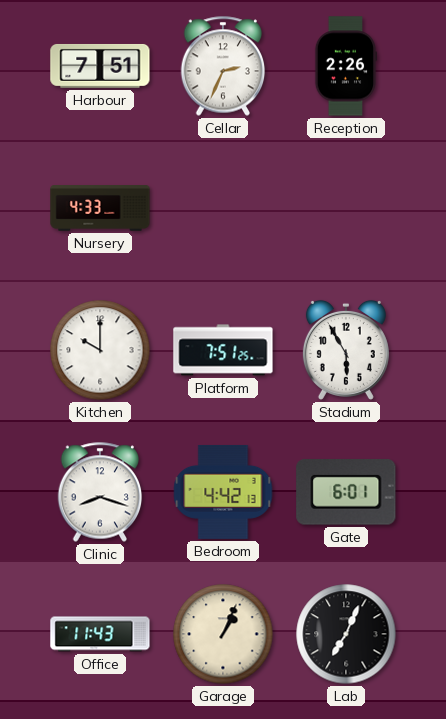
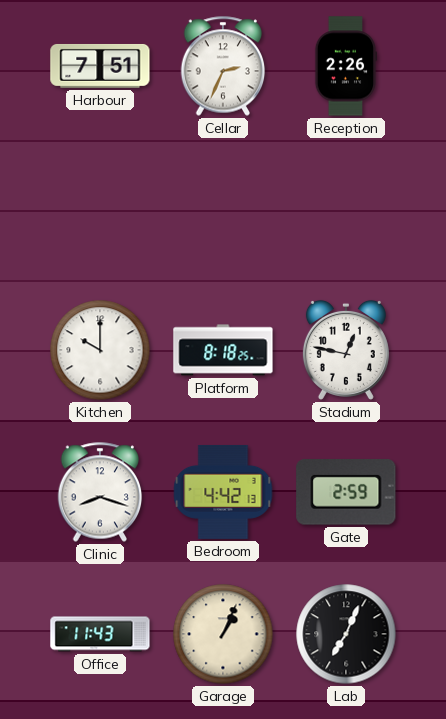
Nursery: 4:33 -> none
Platform: 7:51 -> 8:18
Stadium: 5:55 -> 12:47
Gate: 6:01 -> 2:59
